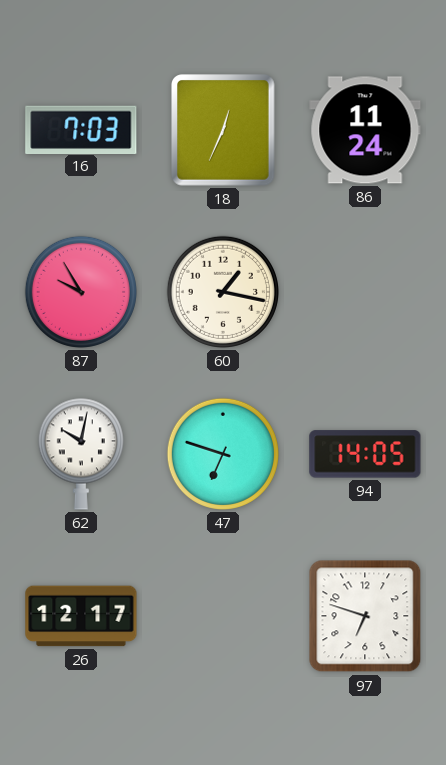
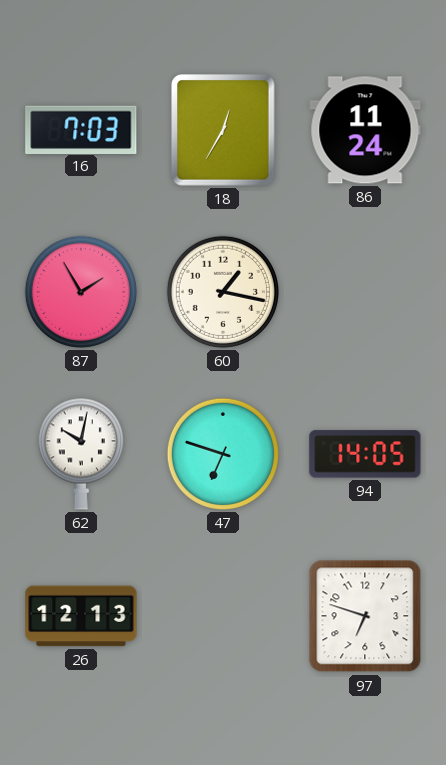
18: 12:34 -> 12:35
87: 9:55 -> 1:55
26: 12:17 -> 12:13
